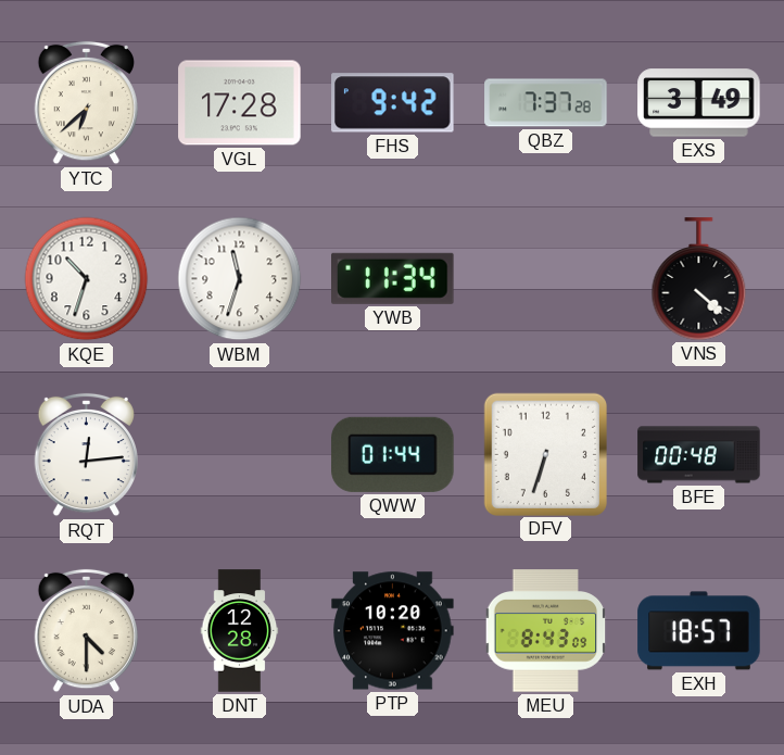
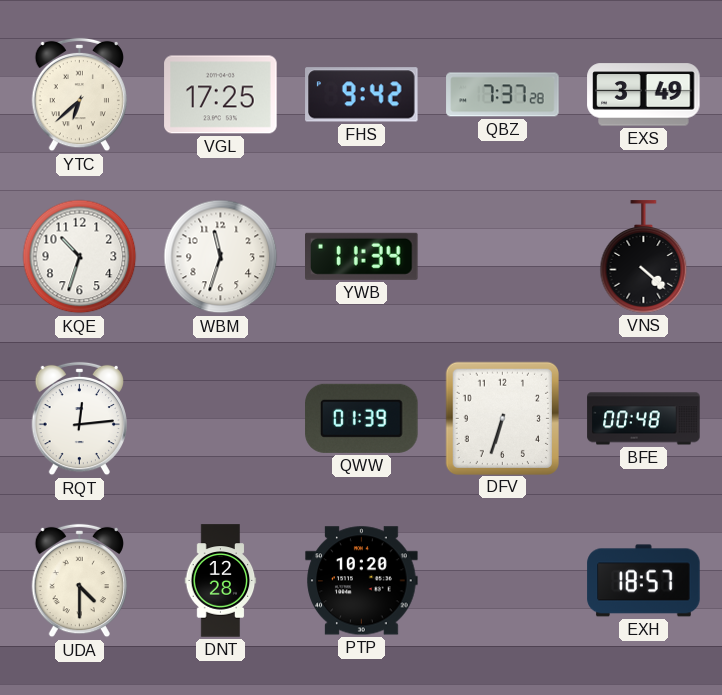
VGL: 17:28 -> 17:25
QWW: 01:44 -> 01:39
MEU: 8:43 -> none
